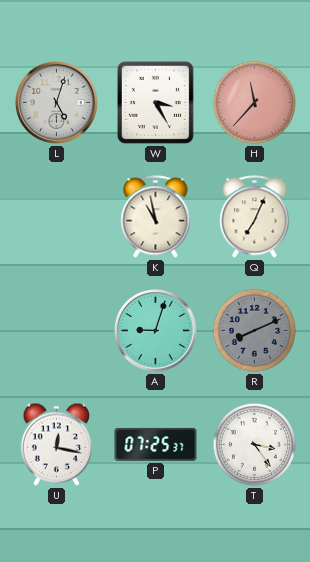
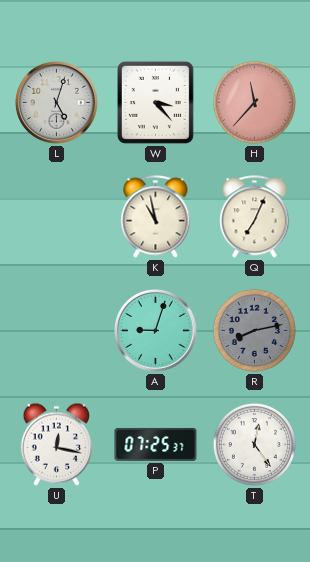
W: 3:25 -> 3:23
R: 8:11 -> 8:13
T: 3:24 -> 12:24
